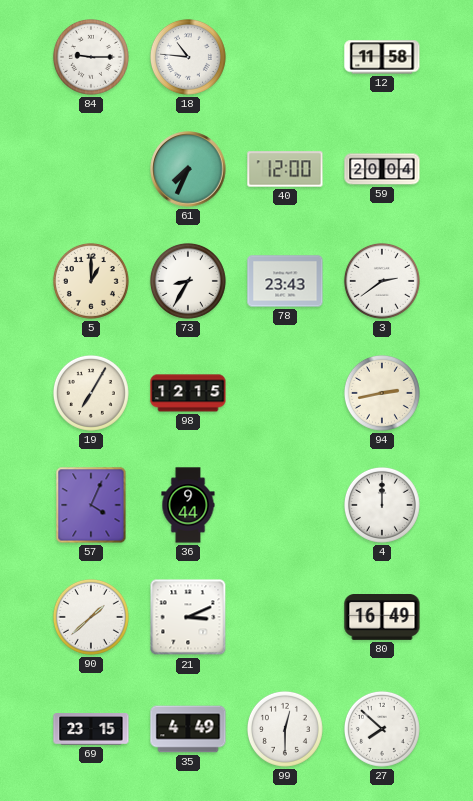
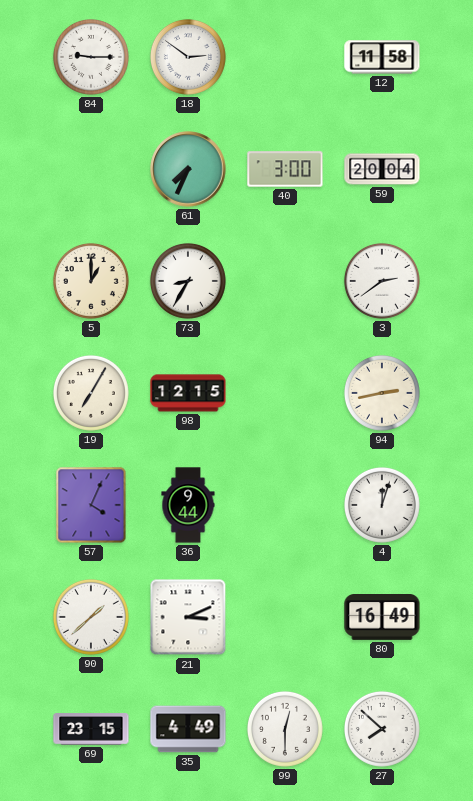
18: 10:46 -> 2:51
40: 12:00 -> 3:00
78: 23:43 -> none
4: 12:00 -> 12:03
